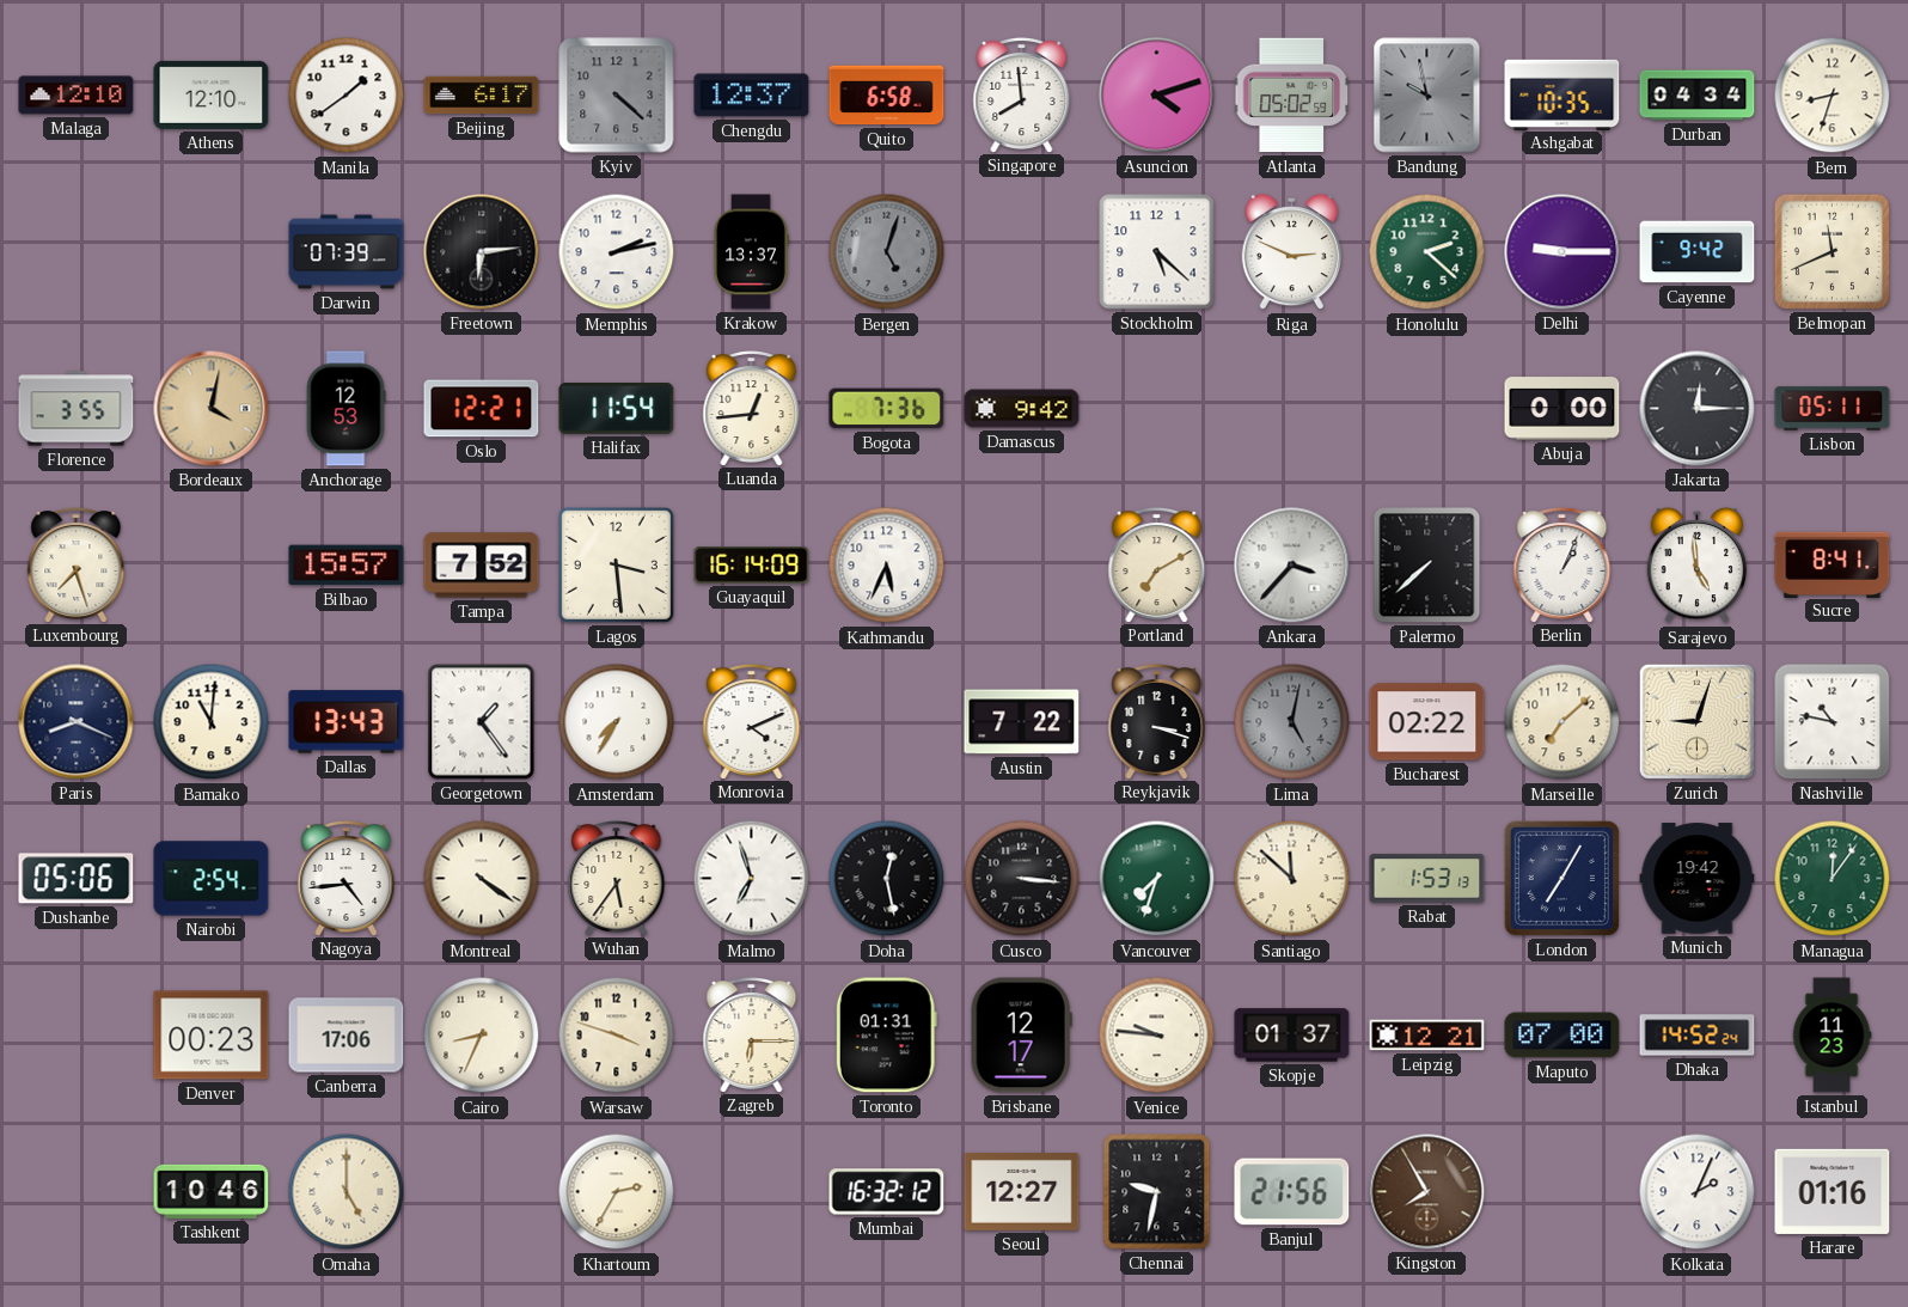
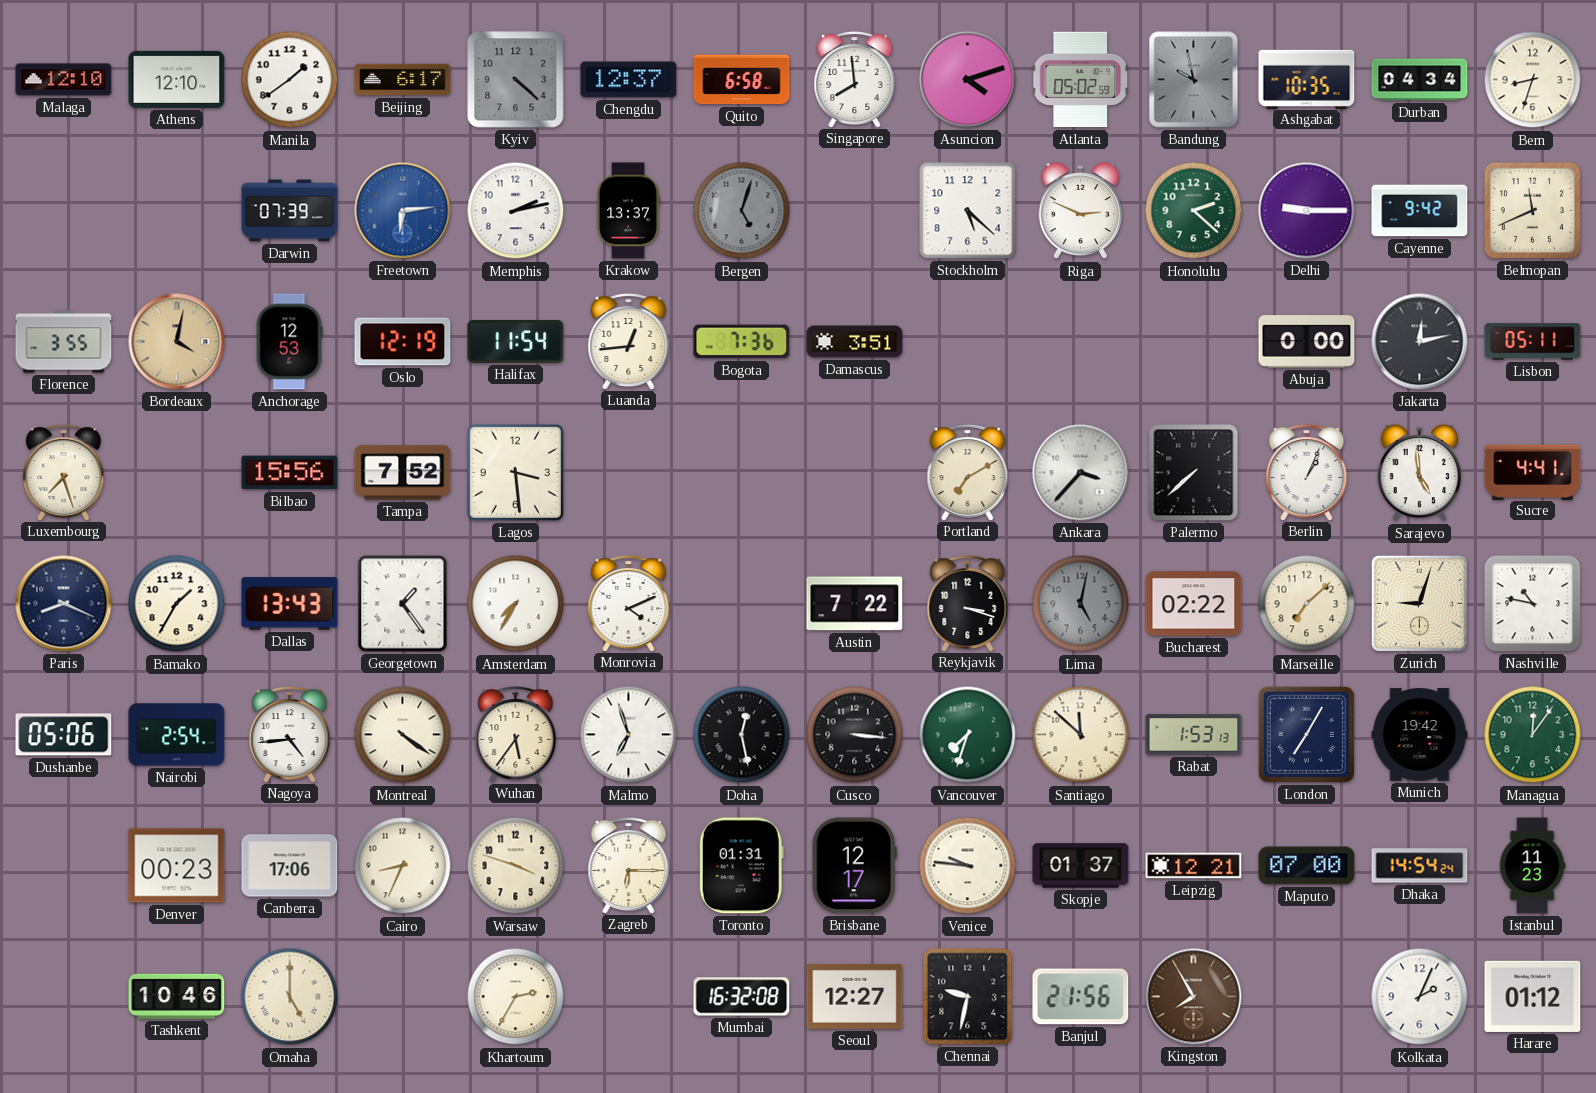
Freetown dial: black -> blue
Oslo: 12:21 -> 12:19
Damascus: 9:42 -> 3:51
Jakarta: 12:15 -> 12:13
Bilbao: 15:57 -> 15:56
Guayaquil: 16:14 -> none
Kathmandu: 5:34 -> none
Sucre: 8:41 -> 4:41
Bamako: 11:01 -> 1:35
Dhaka: 14:52 -> 14:54
Mumbai: 16:32:12 -> 16:32:08
Harare: 01:16 -> 01:12
